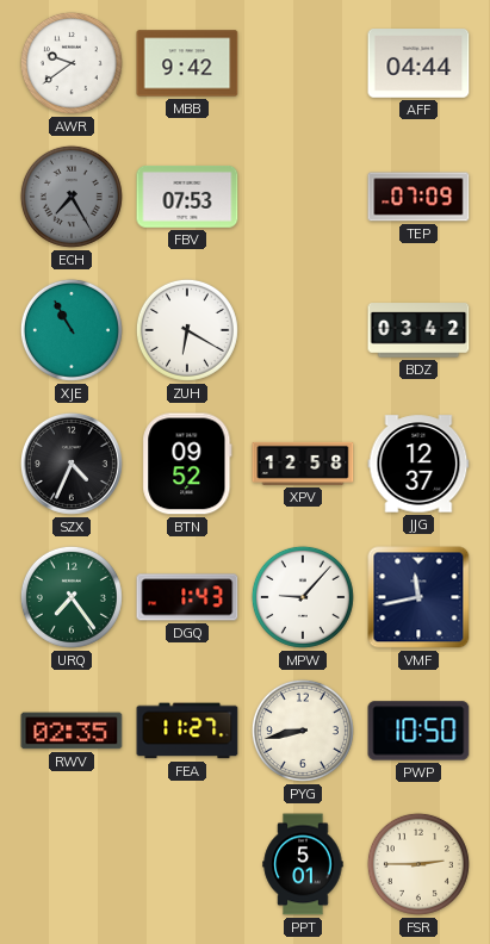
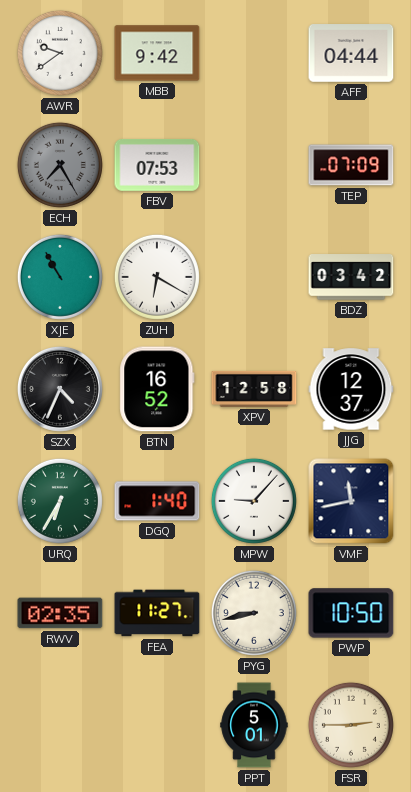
BTN: 09:52 -> 16:52
URQ: 7:24 -> 6:35
DGQ: 1:43 -> 1:40
